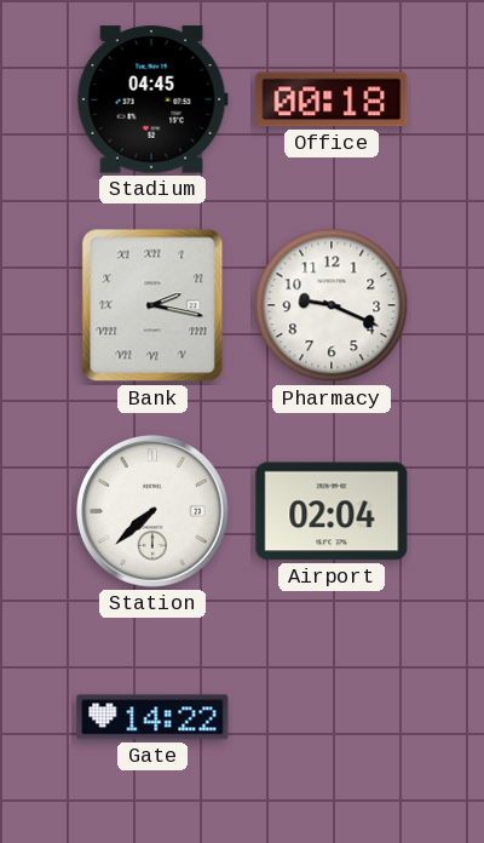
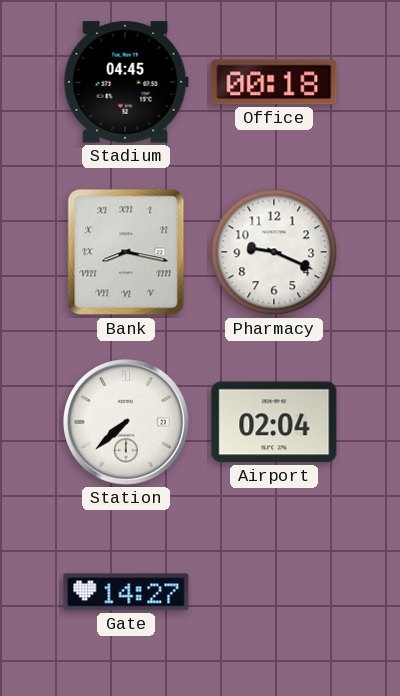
Bank: 2:17 -> 8:17
Gate: 14:22 -> 14:27
